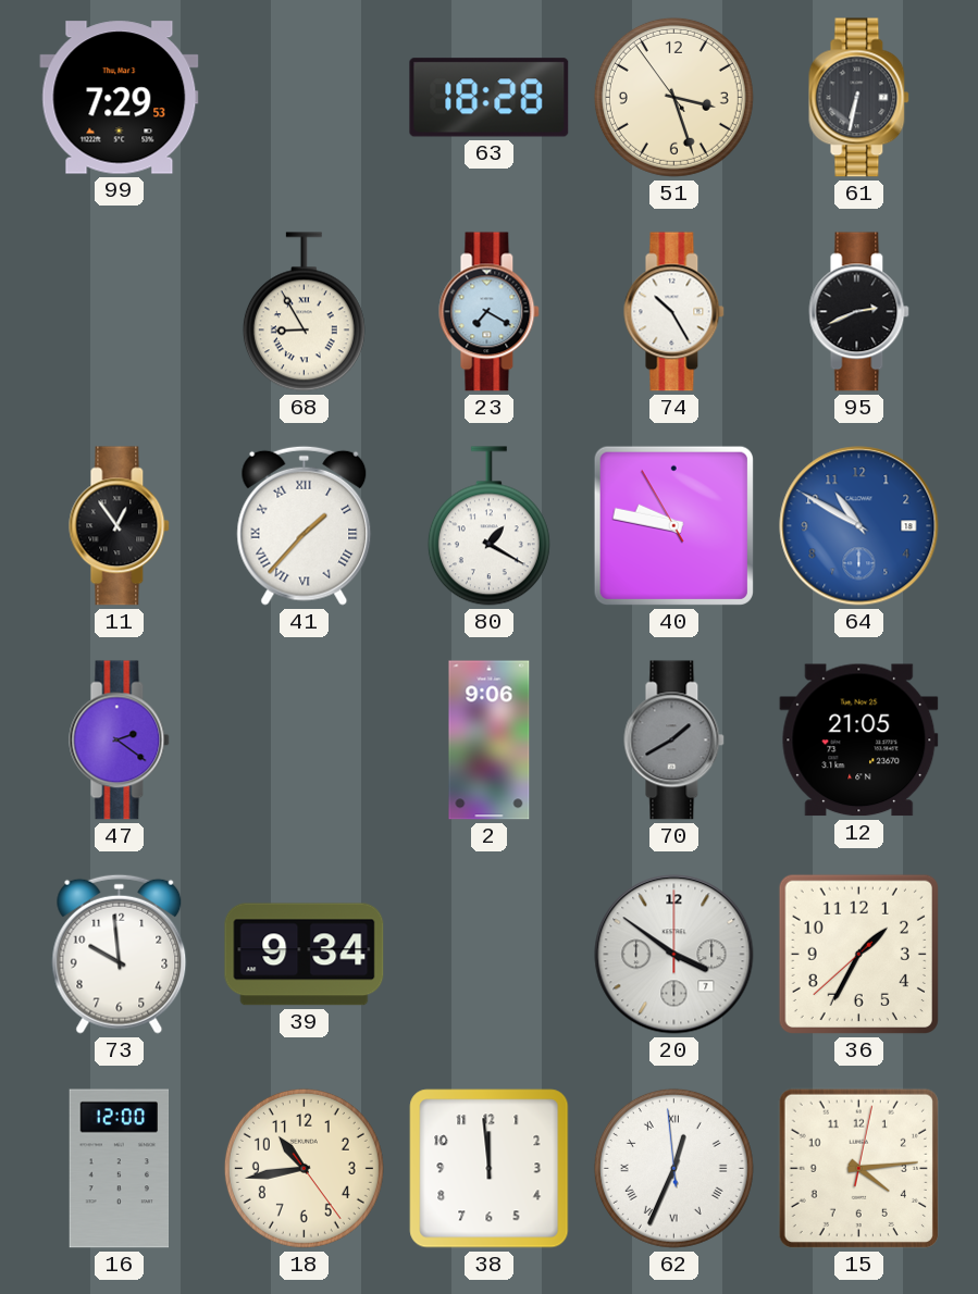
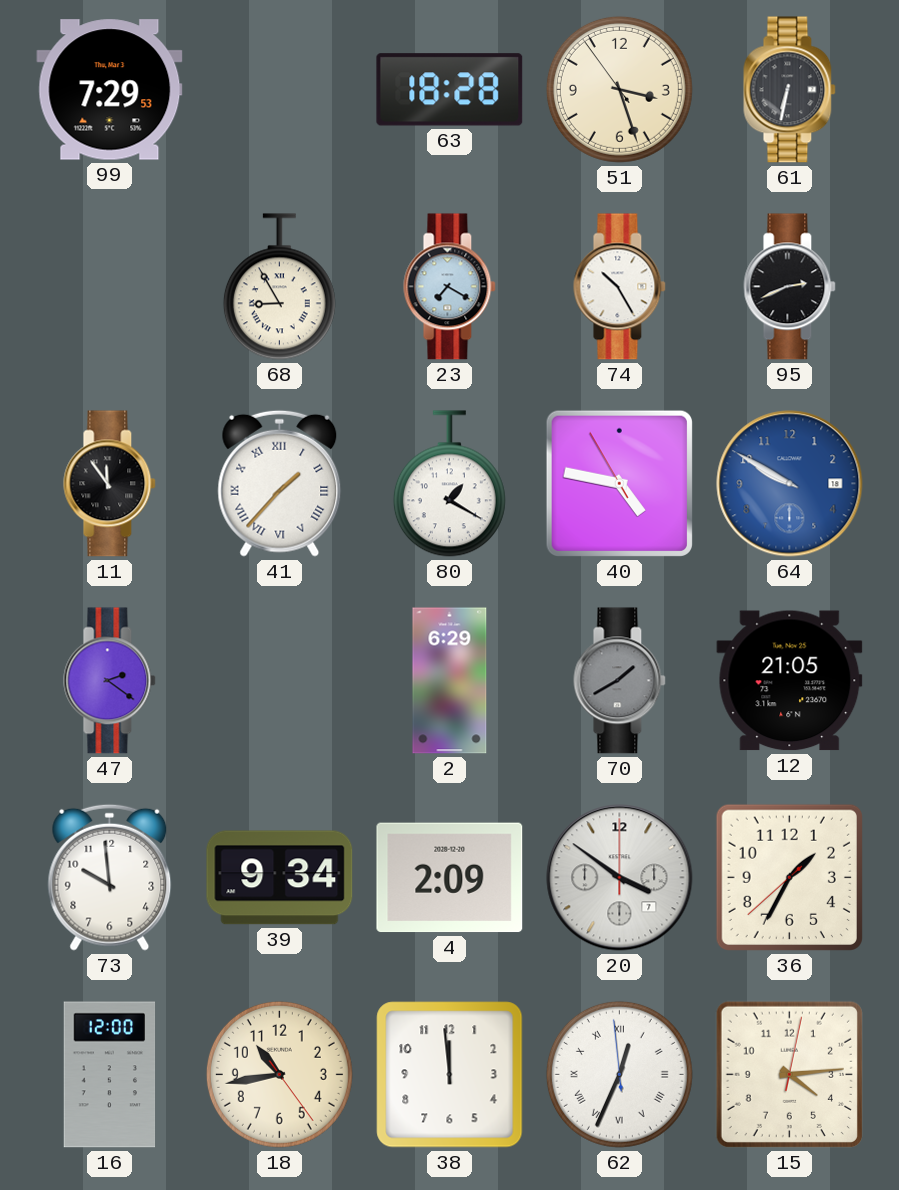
11: 12:54 -> 11:54
40: 9:46 -> 4:46
64: 10:50 -> 9:50
2: 9:06 -> 6:29
4: none -> 2:09
